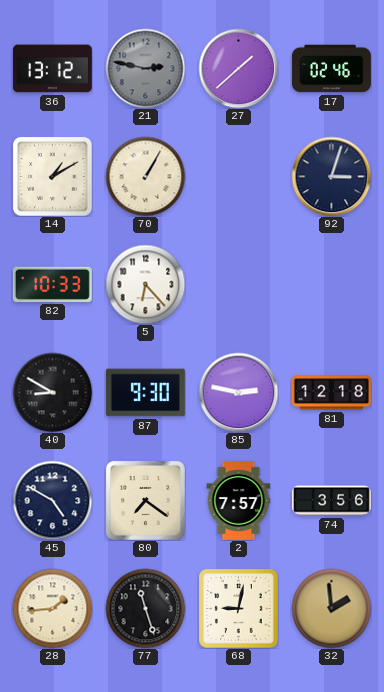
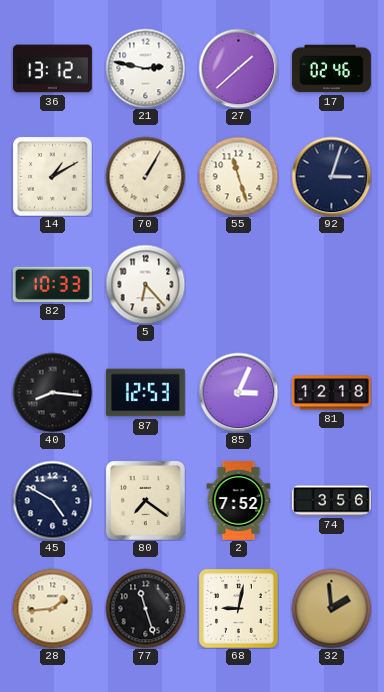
21 dial: grey -> white
55: none -> 11:27
40: 8:50 -> 8:16
87: 9:30 -> 12:53
85: 2:47 -> 3:04
2: 7:57 -> 7:52
